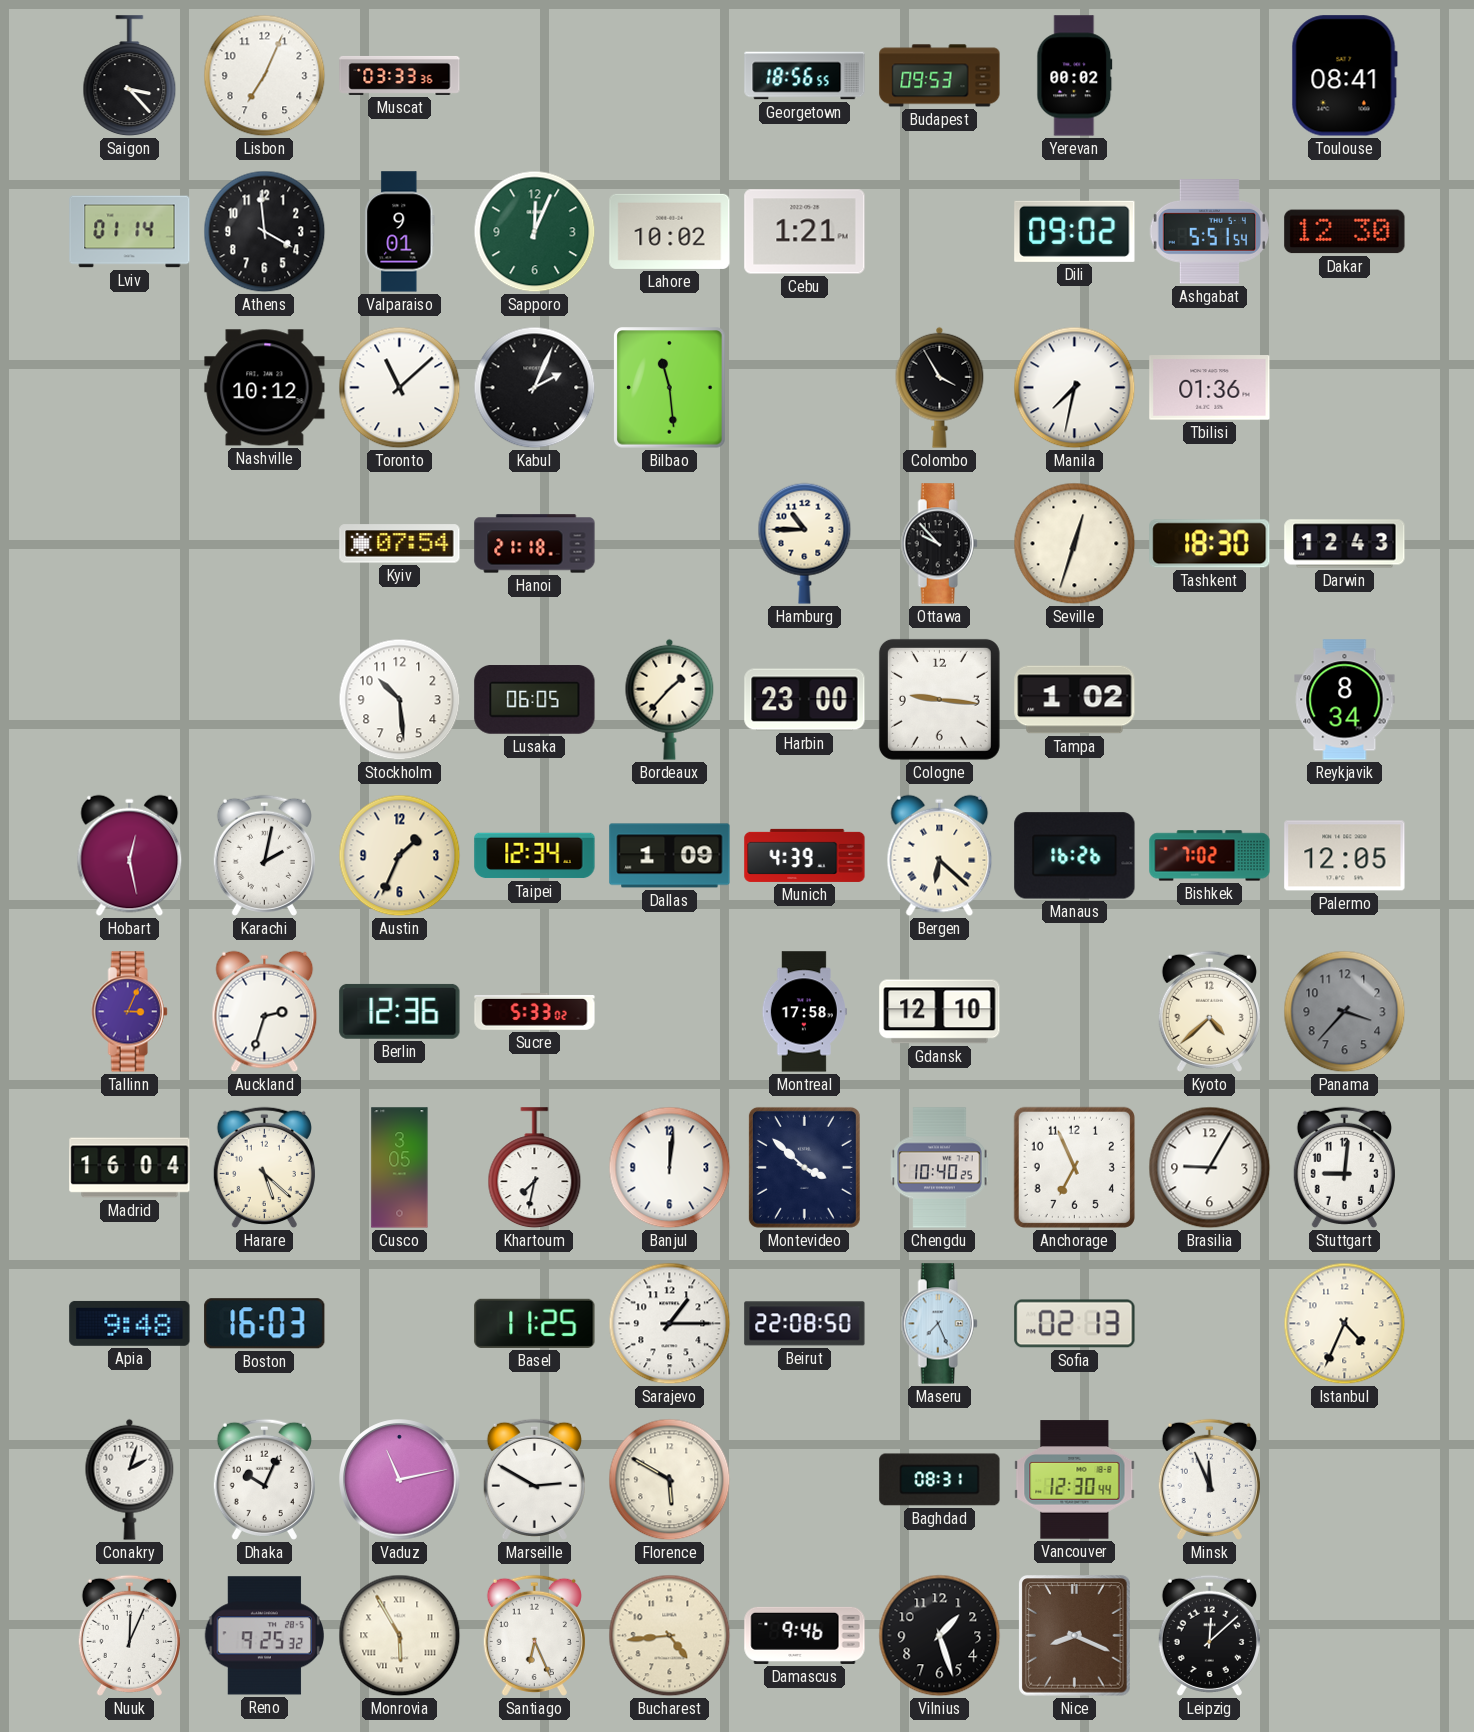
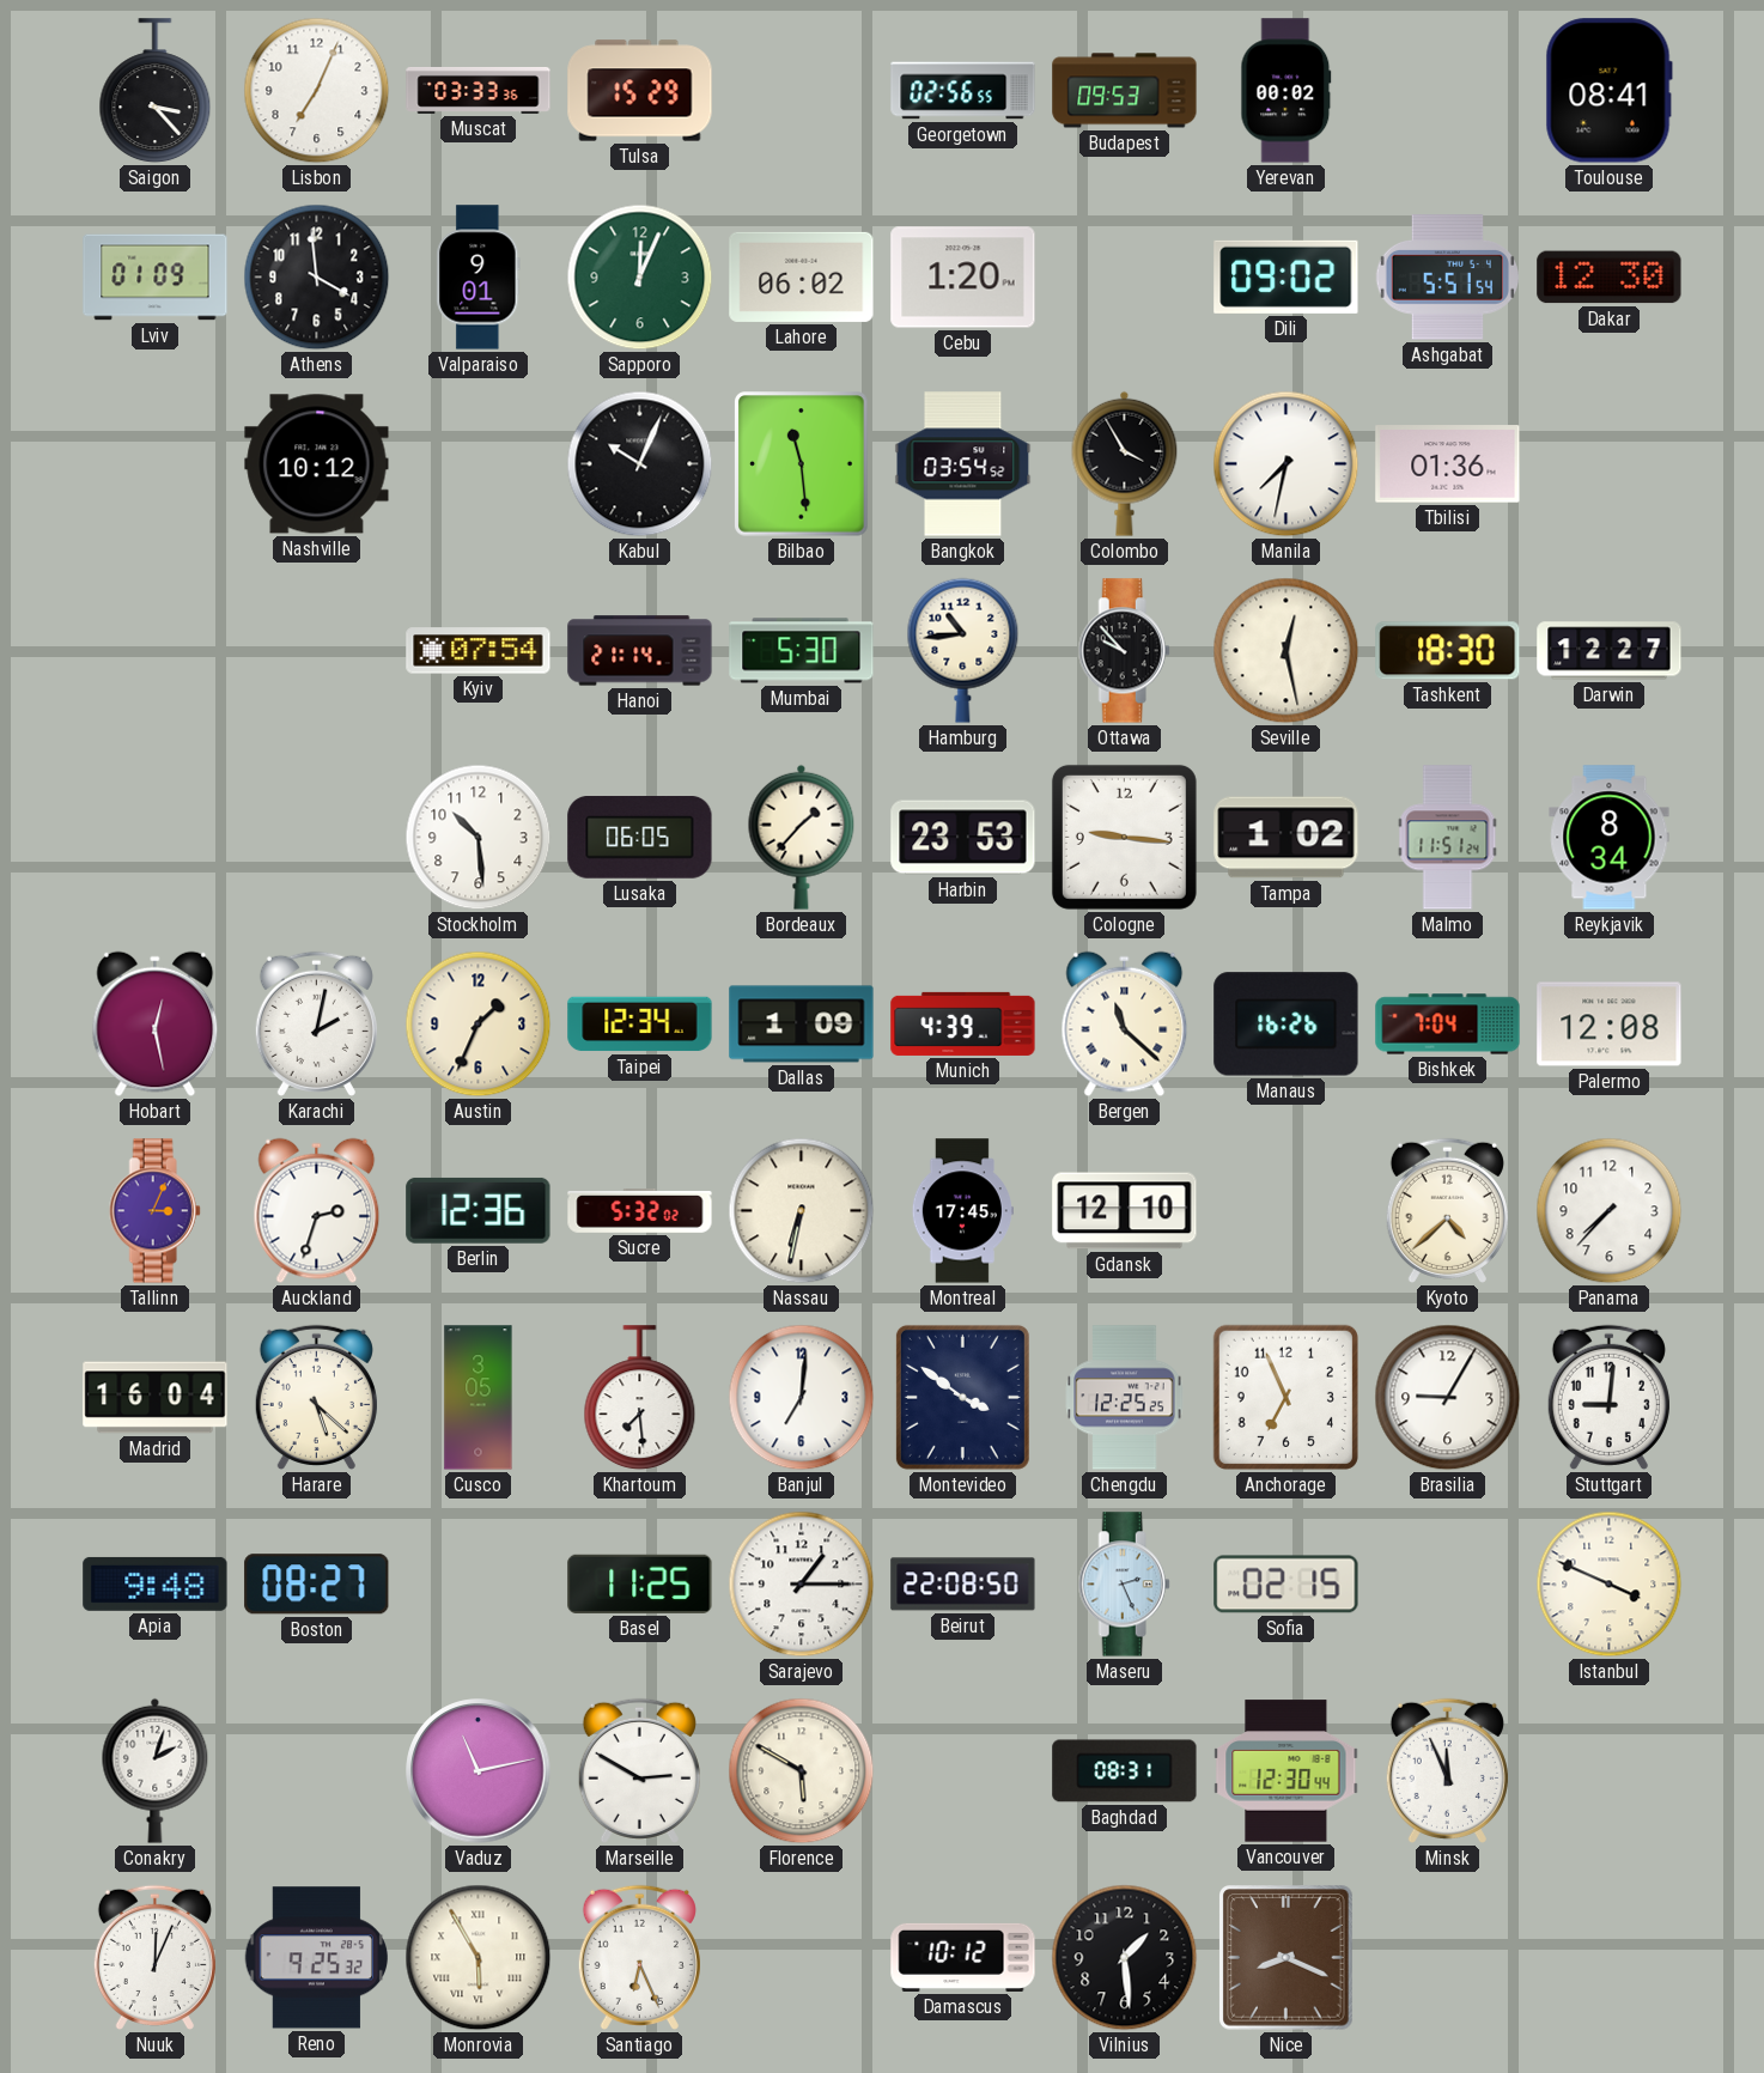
Tulsa: none -> 15:29
Georgetown: 18:56 -> 02:56
Lviv: 01:14 -> 01:09
Lahore: 10:02 -> 06:02
Cebu: 1:21 -> 1:20
Toronto: 11:08 -> none
Kabul: 2:04 -> 10:04
Bangkok: none -> 03:54
Hanoi: 21:18 -> 21:14
Mumbai: none -> 5:30
Hamburg: 10:45 -> 10:44
Seville: 12:33 -> 12:28
Darwin: 12:43 -> 12:27
Harbin: 23:00 -> 23:53
Malmo: none -> 11:51
Bergen: 6:22 -> 11:22
Bishkek: 7:02 -> 7:04
Palermo: 12:05 -> 12:08
Sucre: 5:33 -> 5:32
Nassau: none -> 6:32
Montreal: 17:58 -> 17:45
Panama: 3:37 -> 7:37
Panama dial: grey -> white
Khartoum: 7:32 -> 7:29
Banjul: 12:01 -> 7:01
Montevideo: 3:52 -> 3:51
Chengdu: 10:40 -> 12:25
Boston: 16:03 -> 08:27
Maseru: 7:26 -> 2:26
Sofia: 02:13 -> 02:15
Istanbul: 4:34 -> 3:49
Dhaka: 10:04 -> none
Bucharest: 4:44 -> none
Damascus: 9:46 -> 10:12
Vilnius: 1:27 -> 1:29
Leipzig: 12:08 -> none
